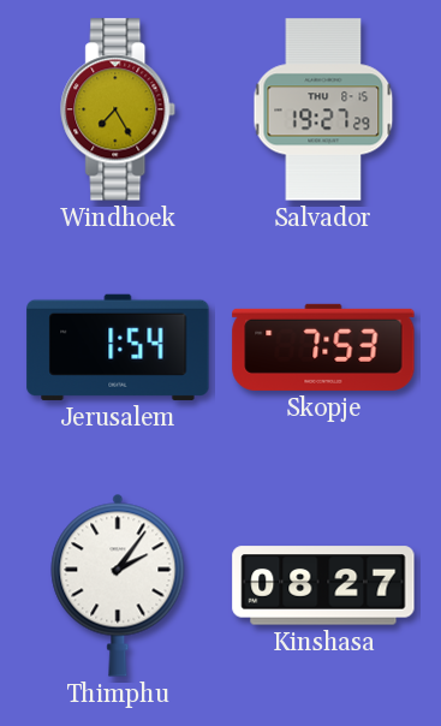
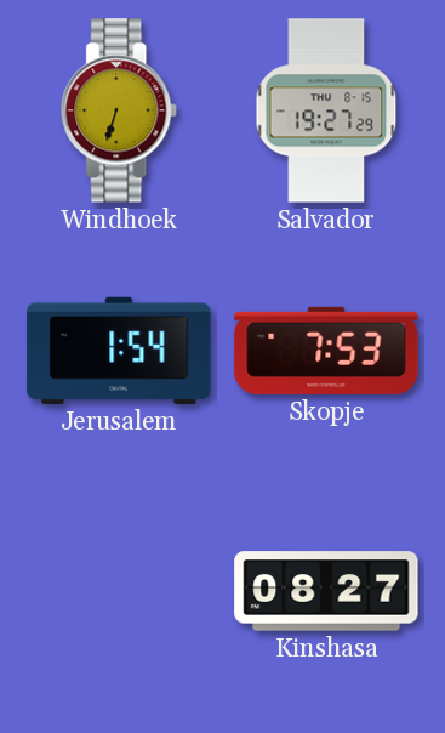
Windhoek: 7:25 -> 6:33
Thimphu: 2:06 -> none
